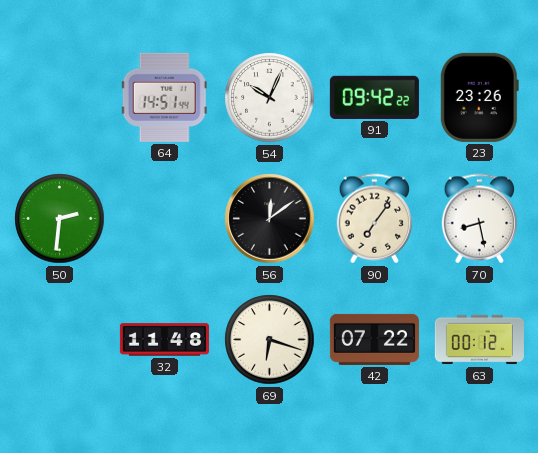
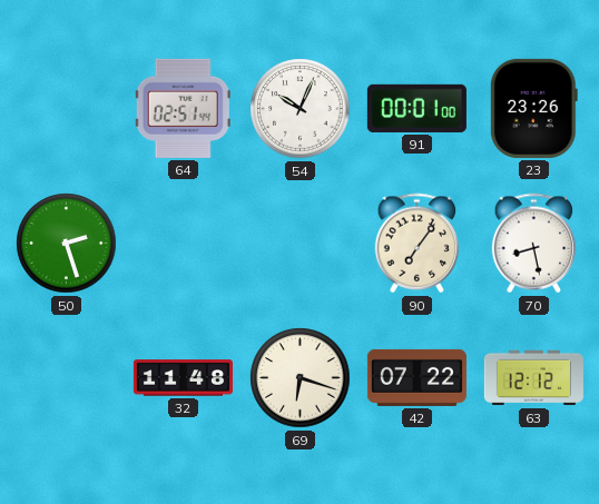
64: 14:51 -> 02:51
91: 09:42 -> 00:01
50: 2:31 -> 2:27
56: 12:09 -> none
63: 00:12 -> 12:12
